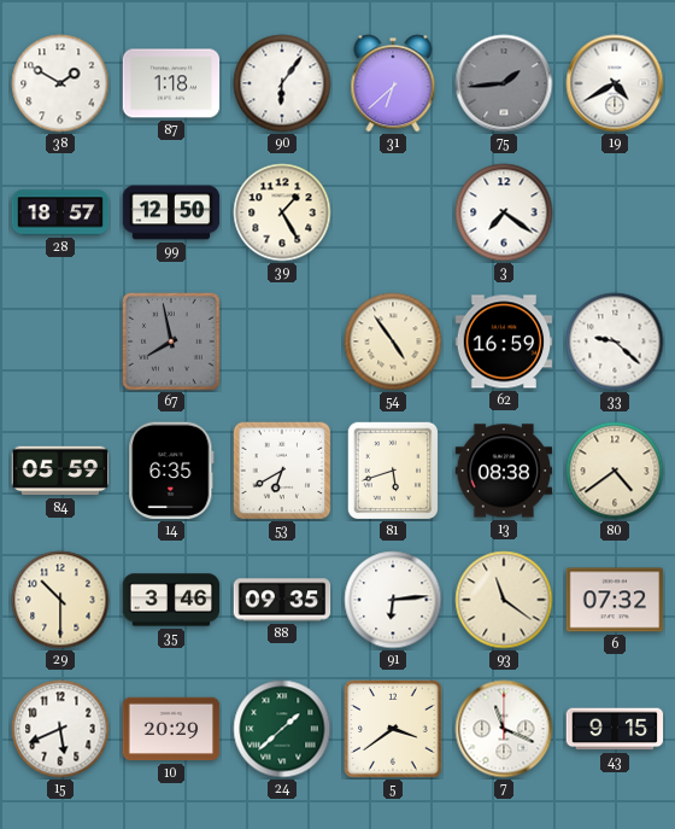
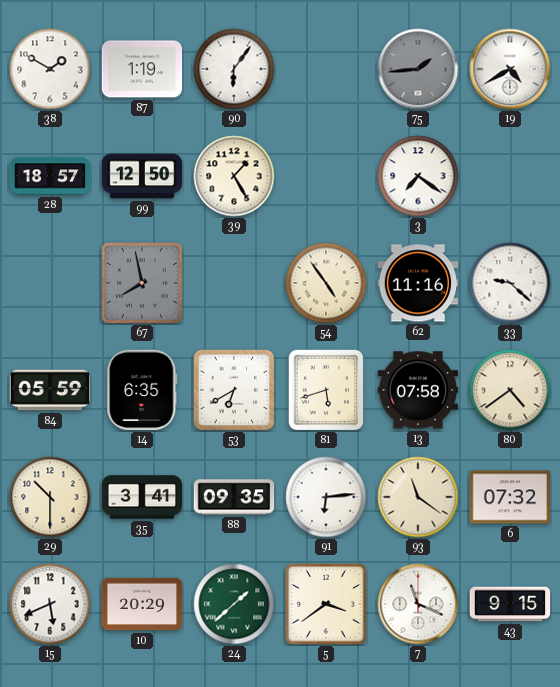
87: 1:18 -> 1:19
31: 6:38 -> none
62: 16:59 -> 11:16
13: 08:38 -> 07:58
35: 3:46 -> 3:41
